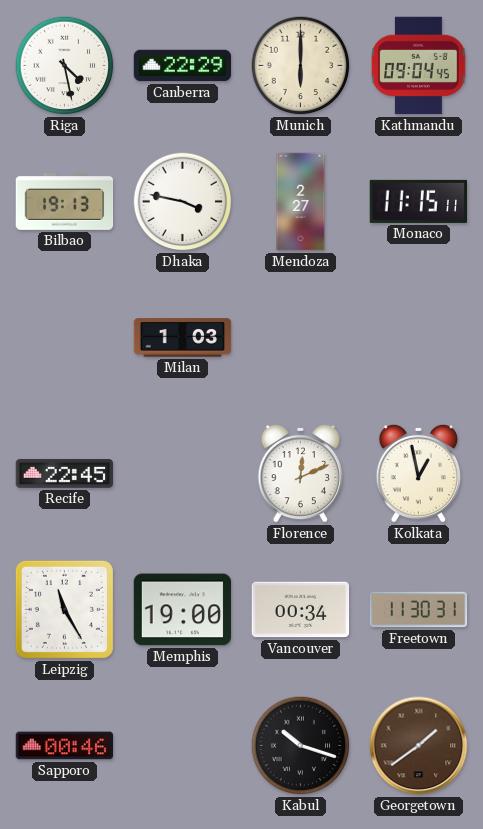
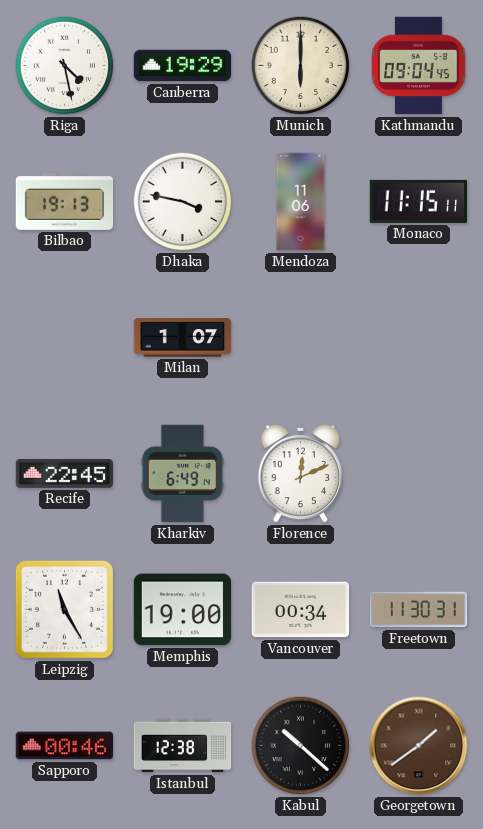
Canberra: 22:29 -> 19:29
Mendoza: 2:27 -> 11:06
Milan: 1:03 -> 1:07
Kharkiv: none -> 6:49
Kolkata: 12:58 -> none
Istanbul: none -> 12:38
Kabul: 10:18 -> 10:22
